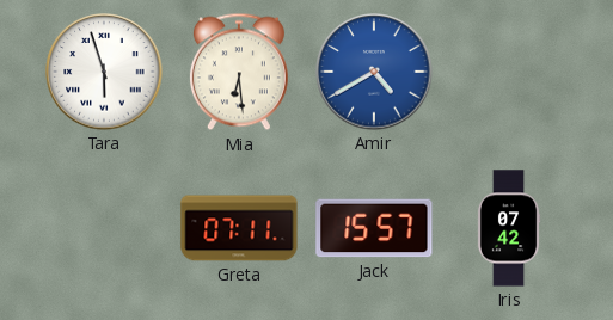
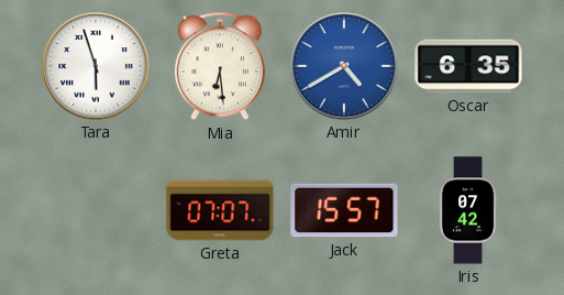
Oscar: none -> 6:35
Greta: 07:11 -> 07:07
